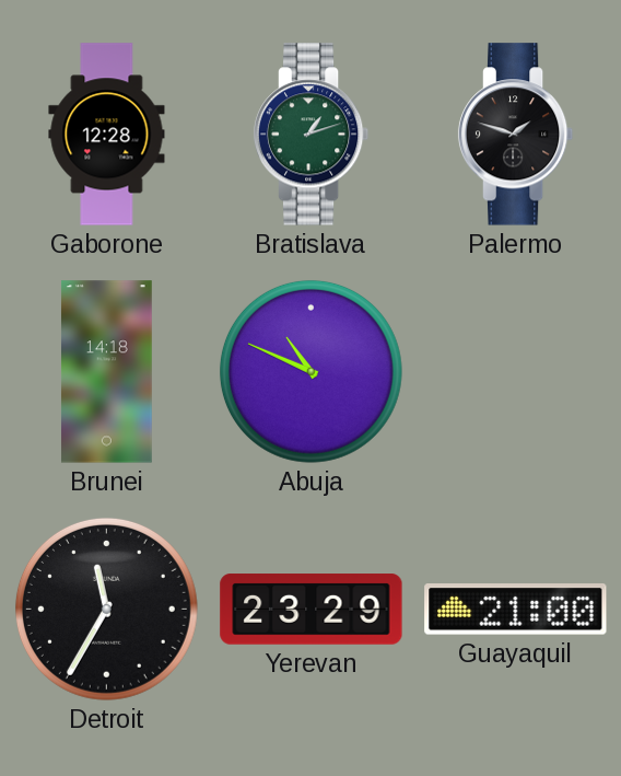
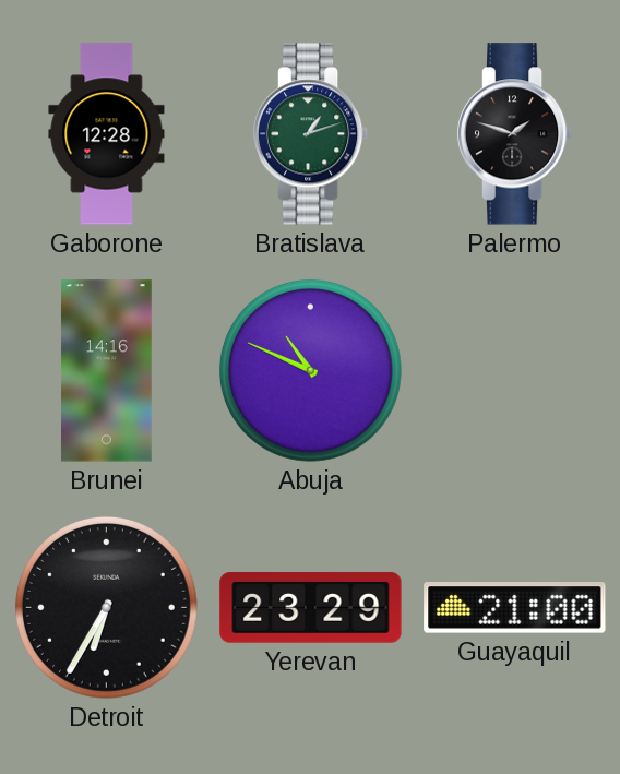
Brunei: 14:18 -> 14:16
Detroit: 11:35 -> 6:35
